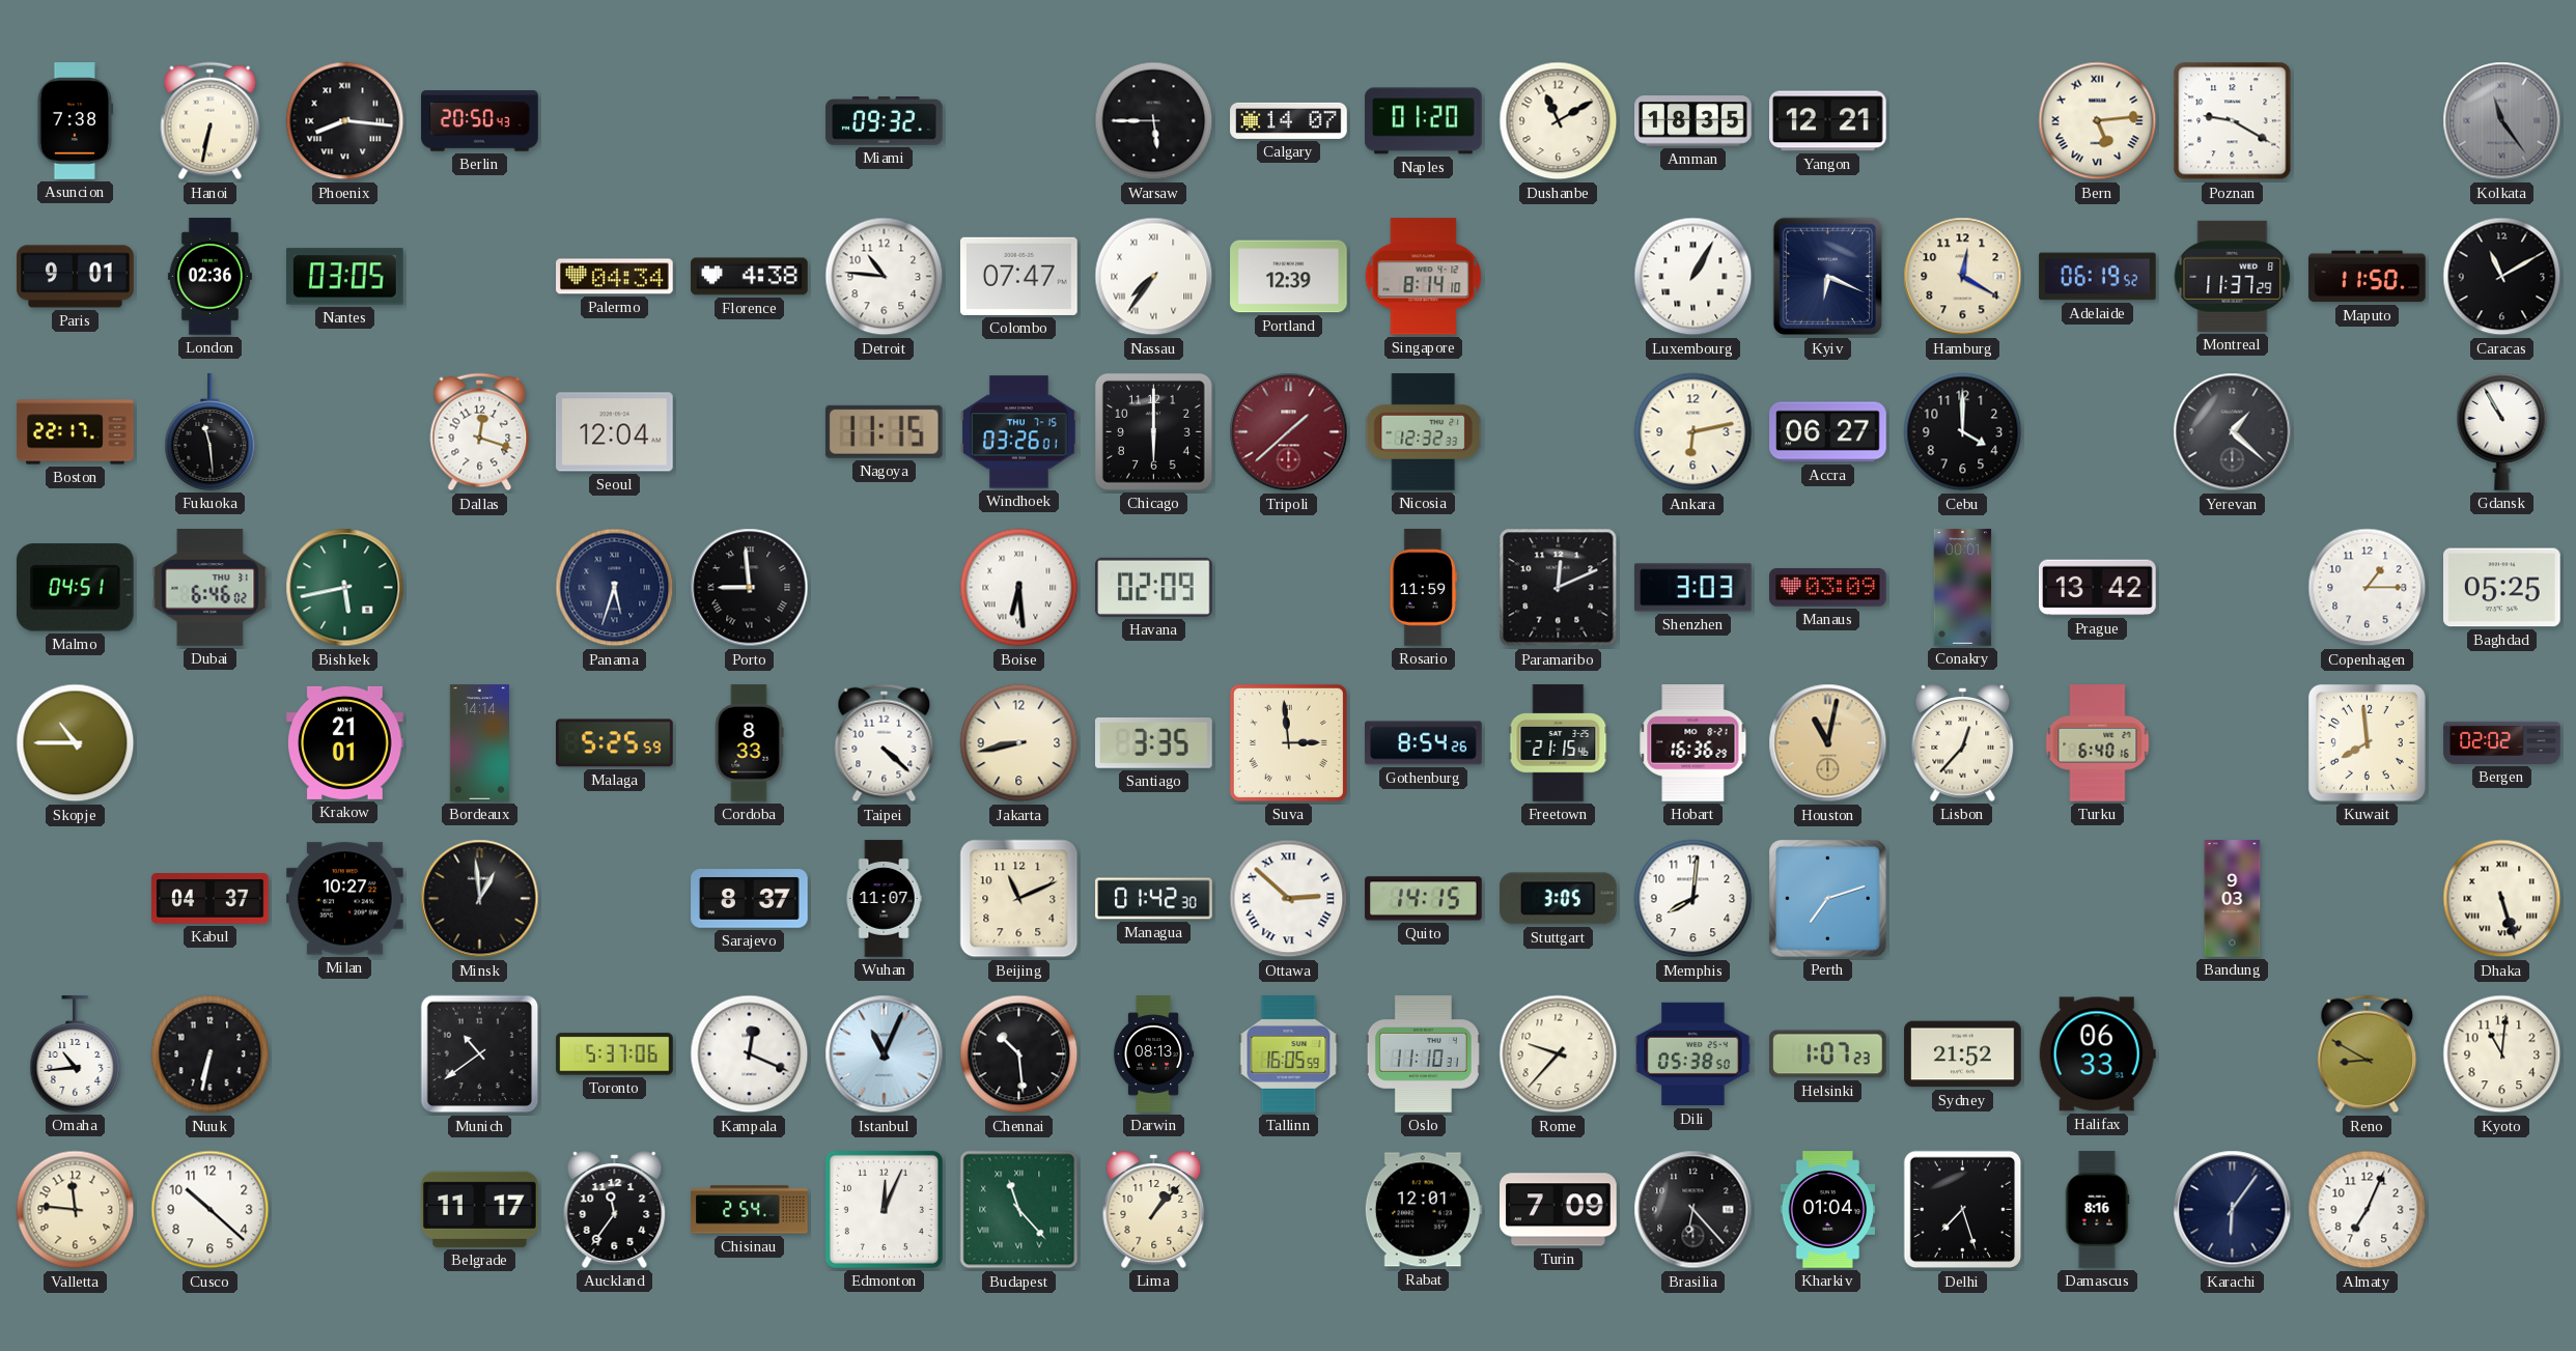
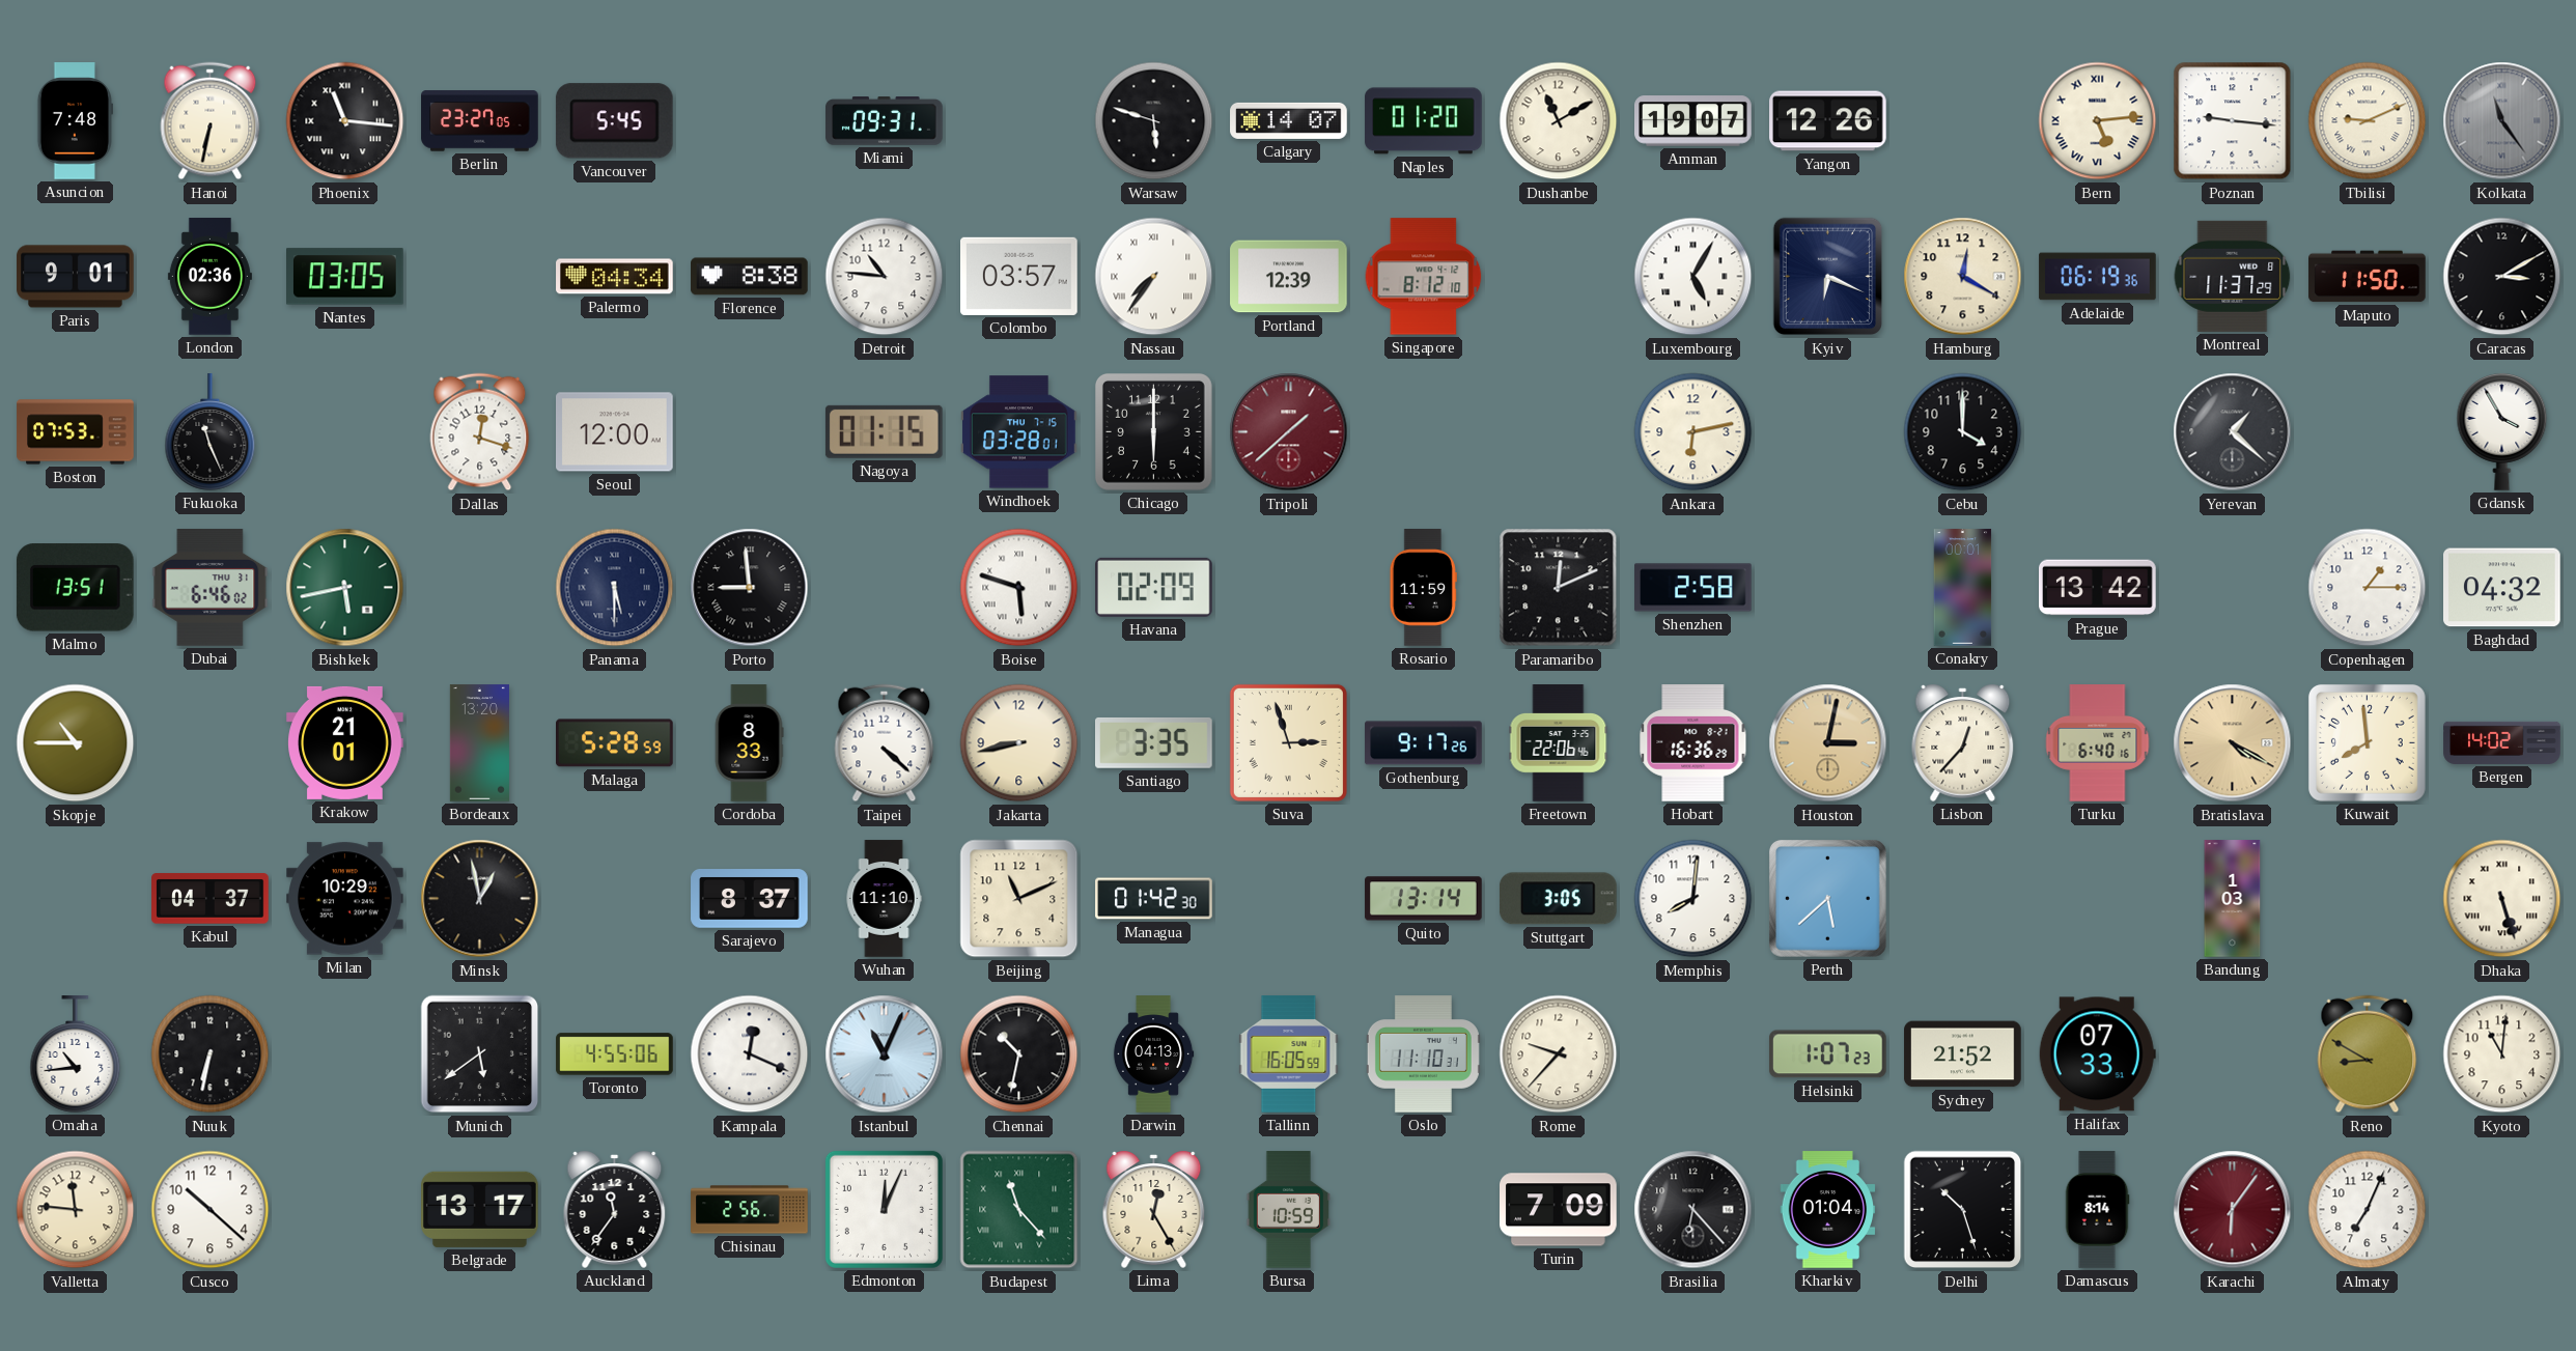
Asuncion: 7:38 -> 7:48
Phoenix: 8:16 -> 11:16
Berlin: 20:50 -> 23:27
Vancouver: none -> 5:45
Miami: 09:32 -> 09:31
Warsaw: 5:45 -> 5:48
Amman: 18:35 -> 19:07
Yangon: 12:21 -> 12:26
Poznan: 9:20 -> 9:16
Tbilisi: none -> 9:11
Florence: 4:38 -> 8:38
Colombo: 07:47 -> 03:57
Singapore: 8:14 -> 8:12
Luxembourg: 1:05 -> 5:05
Adelaide: 06:19:52 -> 06:19:36
Caracas: 11:10 -> 3:10
Boston: 22:17 -> 07:53
Fukuoka: 11:29 -> 11:26
Seoul: 12:04 -> 12:00
Nagoya: 11:15 -> 01:15
Windhoek: 03:26 -> 03:28
Nicosia: 12:32 -> none
Accra: 06:27 -> none
Gdansk: 10:55 -> 3:55
Malmo: 04:51 -> 13:51
Panama: 5:33 -> 5:30
Boise: 6:29 -> 5:48
Shenzhen: 3:03 -> 2:58
Manaus: 03:09 -> none
Baghdad: 05:25 -> 04:32
Bordeaux: 14:14 -> 13:20
Malaga: 5:25 -> 5:28
Suva: 2:59 -> 2:57
Gothenburg: 8:54 -> 9:17
Freetown: 21:15 -> 22:06
Houston: 11:02 -> 3:02
Bratislava: none -> 4:20
Bergen: 02:02 -> 14:02
Milan: 10:27 -> 10:29
Minsk: 12:59 -> 12:58
Wuhan: 11:07 -> 11:10
Ottawa: 2:52 -> none
Quito: 14:15 -> 13:14
Perth: 7:12 -> 5:38
Bandung: 9:03 -> 1:03
Munich: 10:39 -> 5:39
Toronto: 5:37 -> 4:55
Chennai: 10:29 -> 10:32
Darwin: 08:13 -> 04:13
Dili: 05:38 -> none
Halifax: 06:33 -> 07:33
Belgrade: 11:17 -> 13:17
Chisinau: 2:54 -> 2:56
Lima: 1:07 -> 12:25
Bursa: none -> 10:59
Rabat: 12:01 -> none
Delhi: 7:27 -> 10:27
Damascus: 8:16 -> 8:14
Karachi dial: navy -> burgundy
